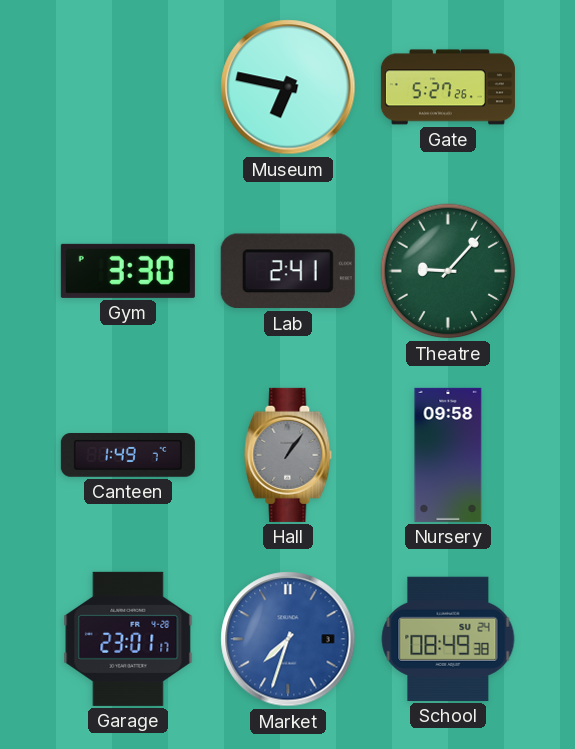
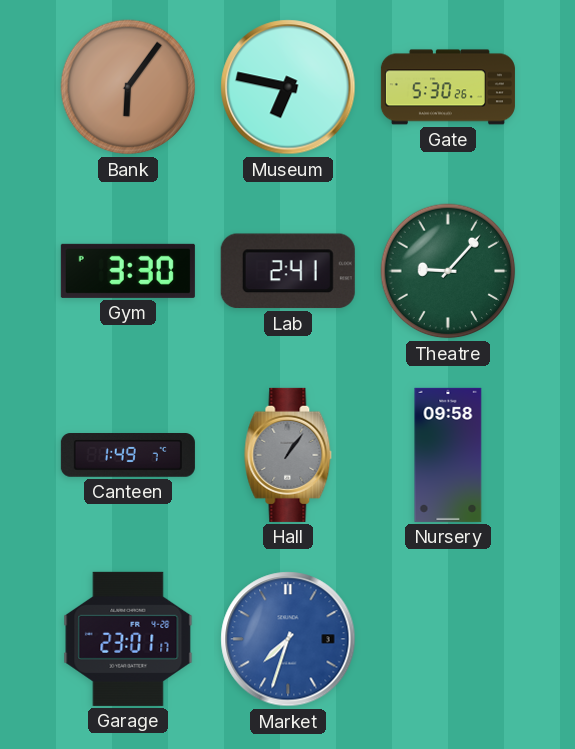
Bank: none -> 6:06
Gate: 5:27 -> 5:30
School: 08:49 -> none
